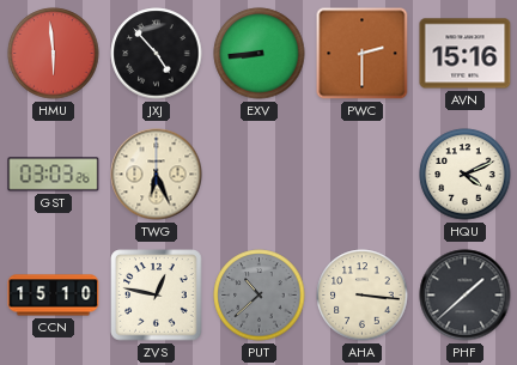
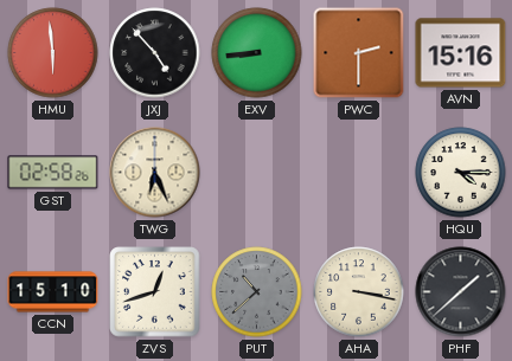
GST: 03:03 -> 02:58
HQU: 4:11 -> 4:15
ZVS: 12:47 -> 12:42
AHA: 3:16 -> 3:17
